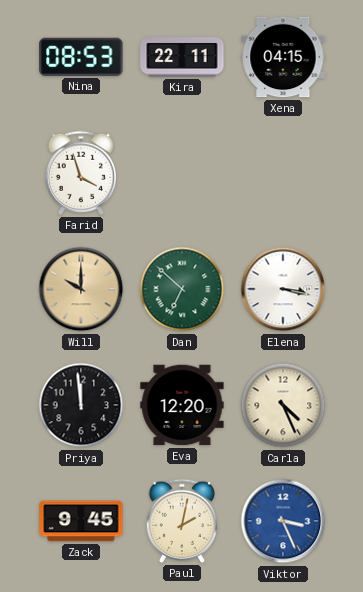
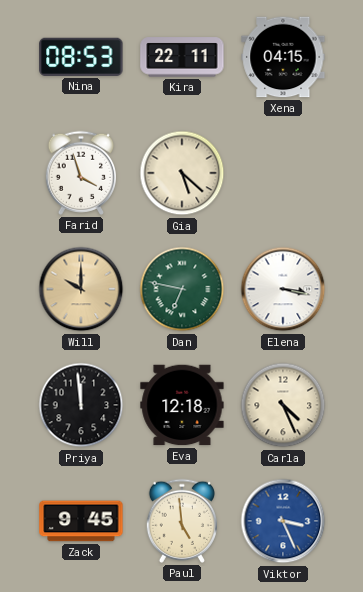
Gia: none -> 5:22
Dan: 6:52 -> 6:47
Eva: 12:20 -> 12:18
Paul: 2:02 -> 4:59
